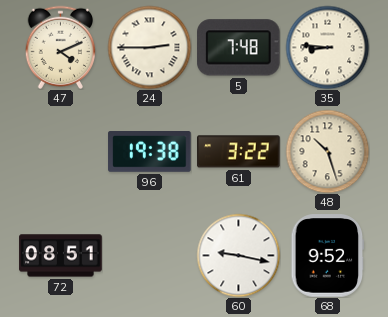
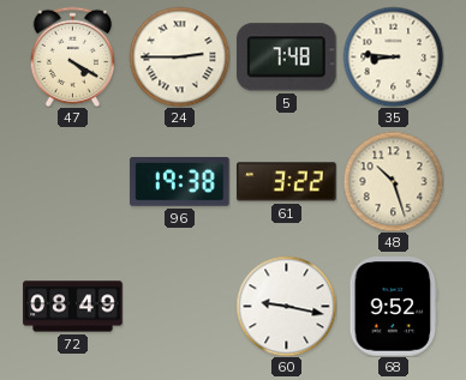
47: 4:11 -> 4:20
72: 08:51 -> 08:49
